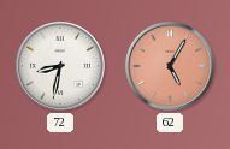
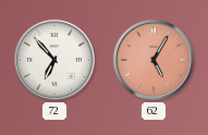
72: 8:32 -> 6:53
